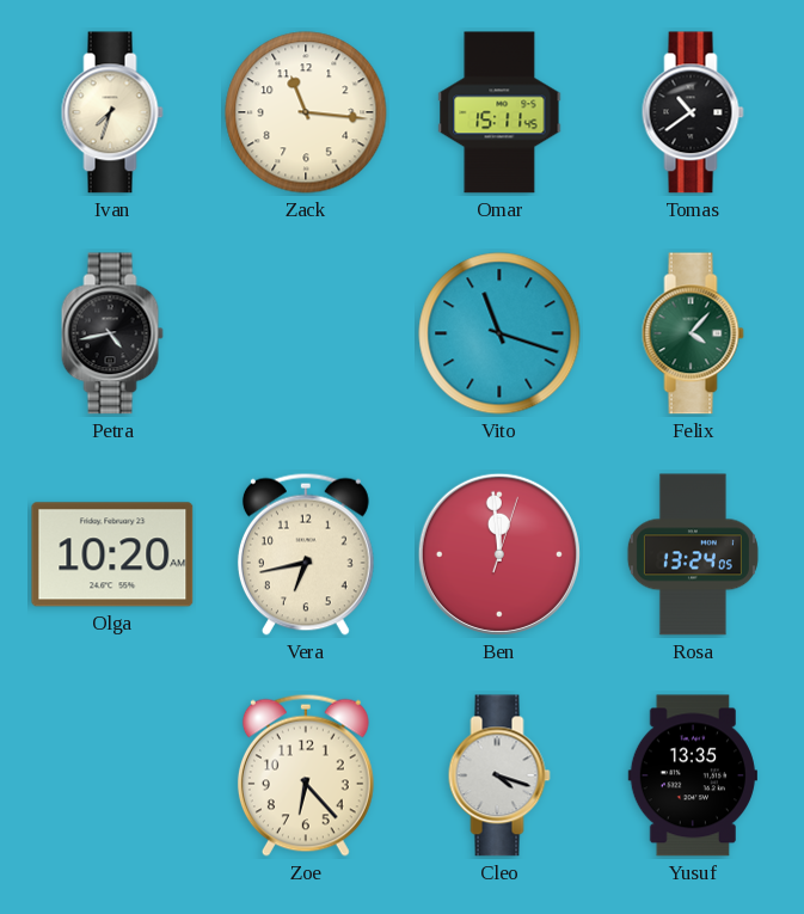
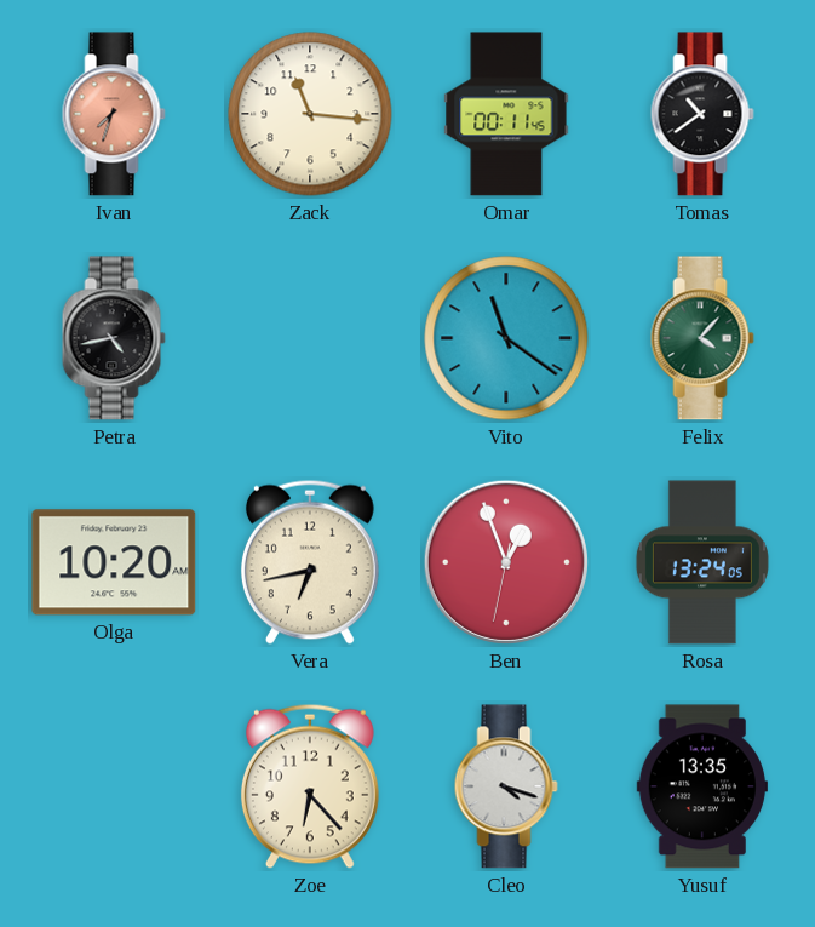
Ivan dial: cream -> salmon
Omar: 15:11 -> 00:11
Vito: 11:18 -> 11:21
Ben: 11:59 -> 12:56
